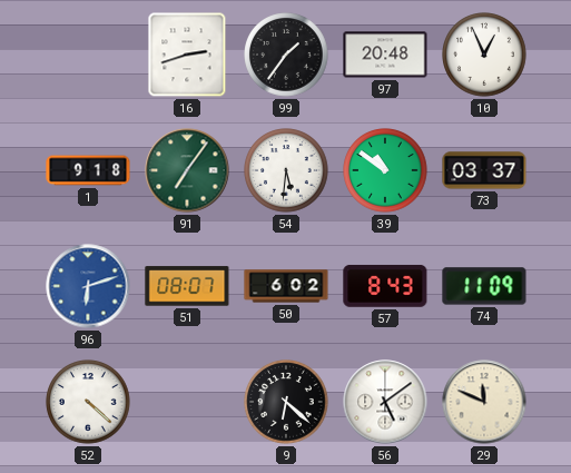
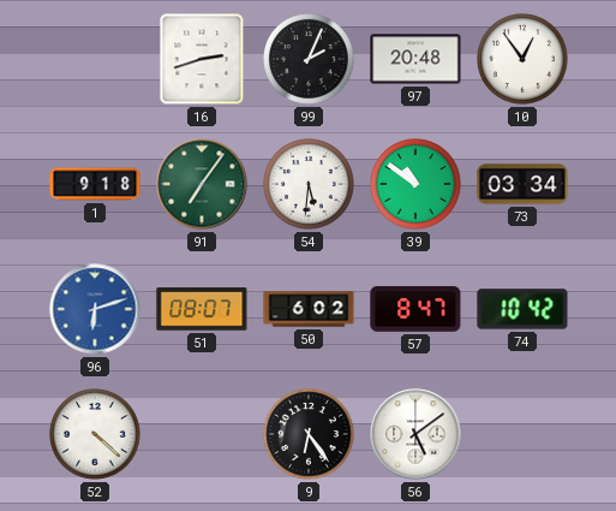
99: 1:36 -> 2:04
10: 12:56 -> 12:54
73: 03:37 -> 03:34
57: 8:43 -> 8:47
74: 11:09 -> 10:42
9: 6:22 -> 6:24
29: 11:49 -> none
